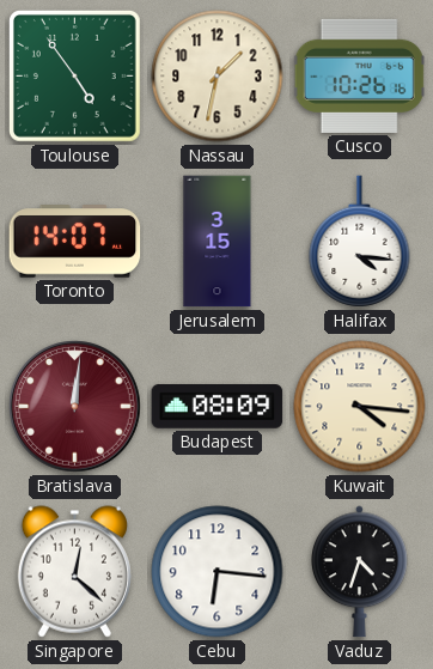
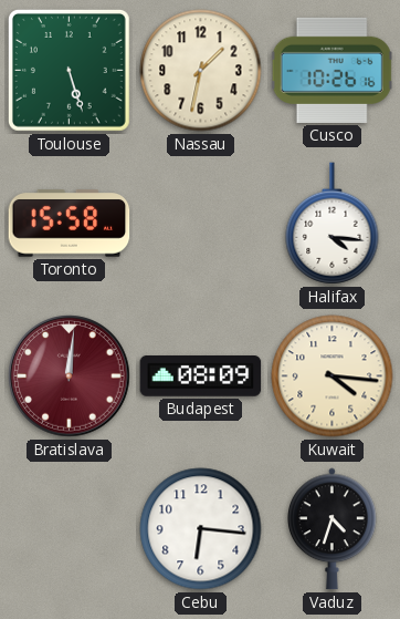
Toulouse: 4:54 -> 5:27
Toronto: 14:07 -> 15:58
Jerusalem: 3:15 -> none
Singapore: 12:22 -> none
